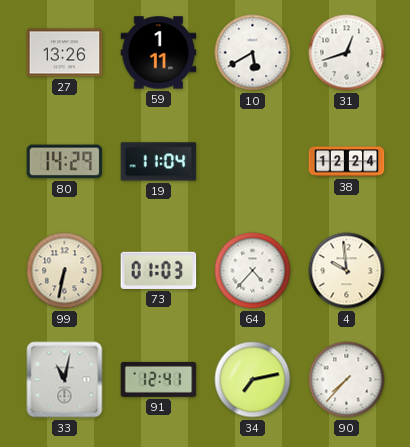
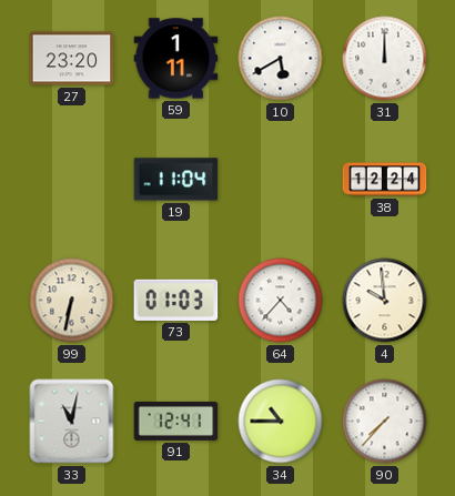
27: 13:26 -> 23:20
31: 12:42 -> 12:00
80: 14:29 -> none
34: 7:13 -> 10:45
